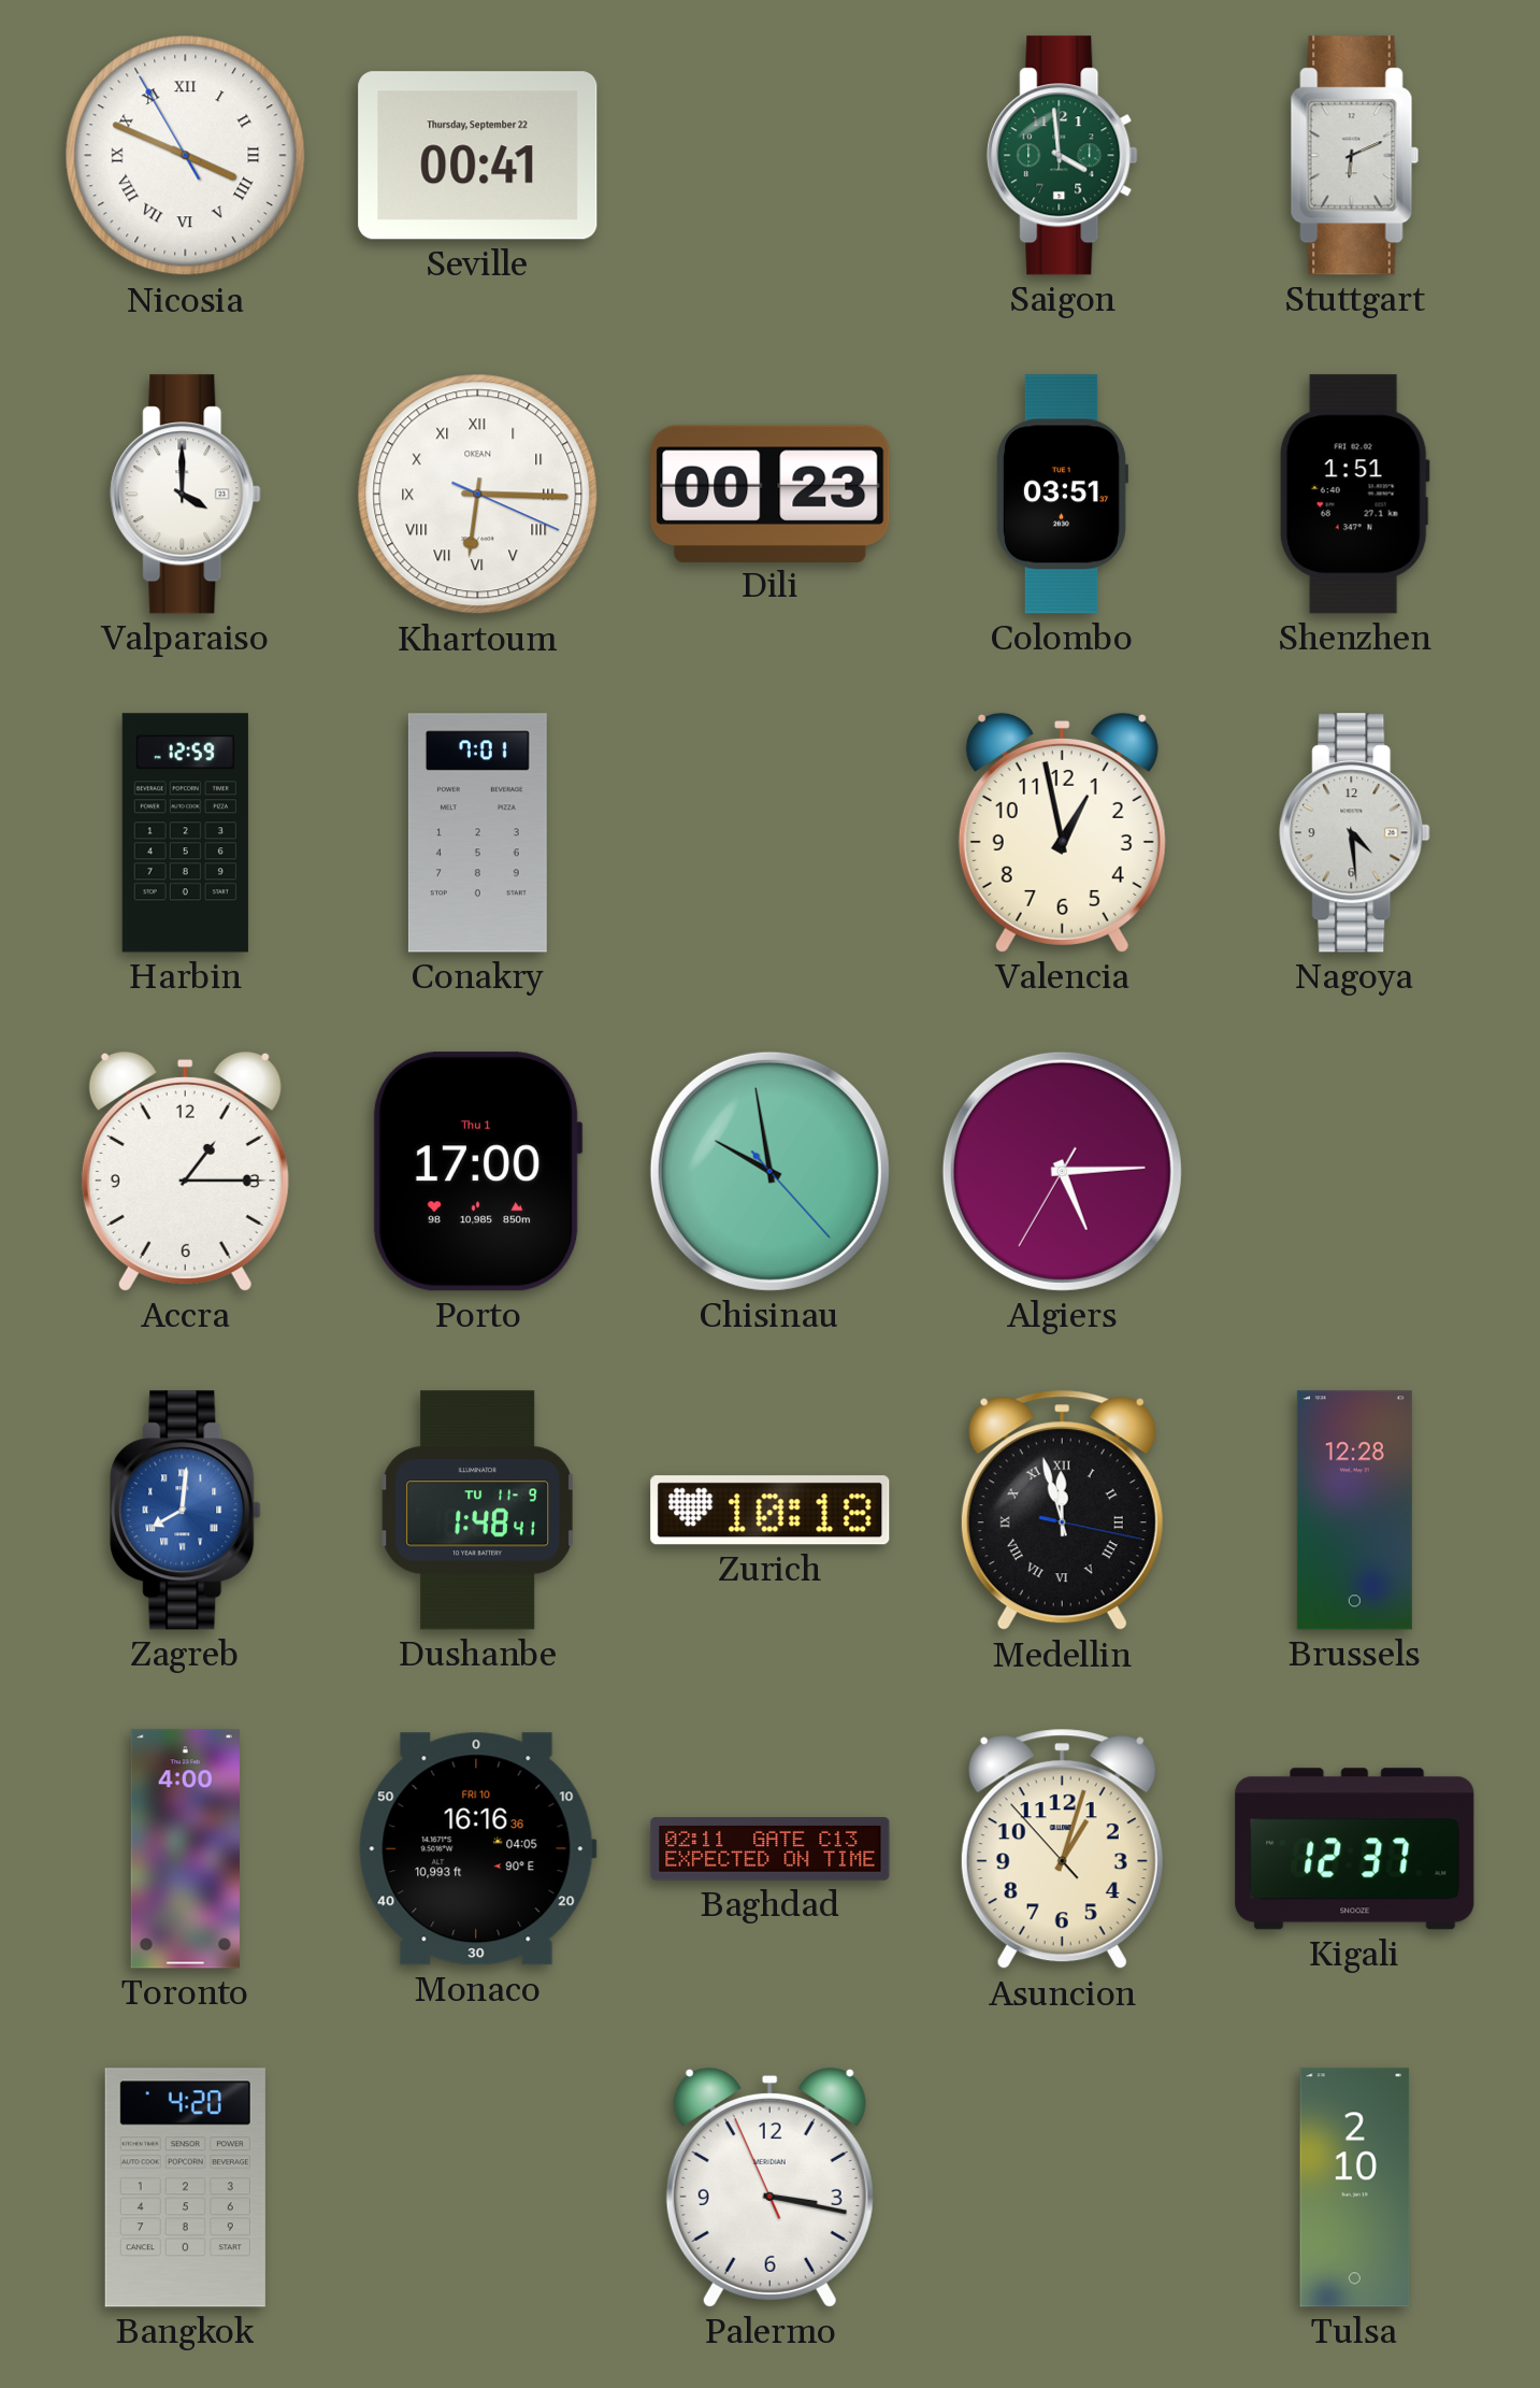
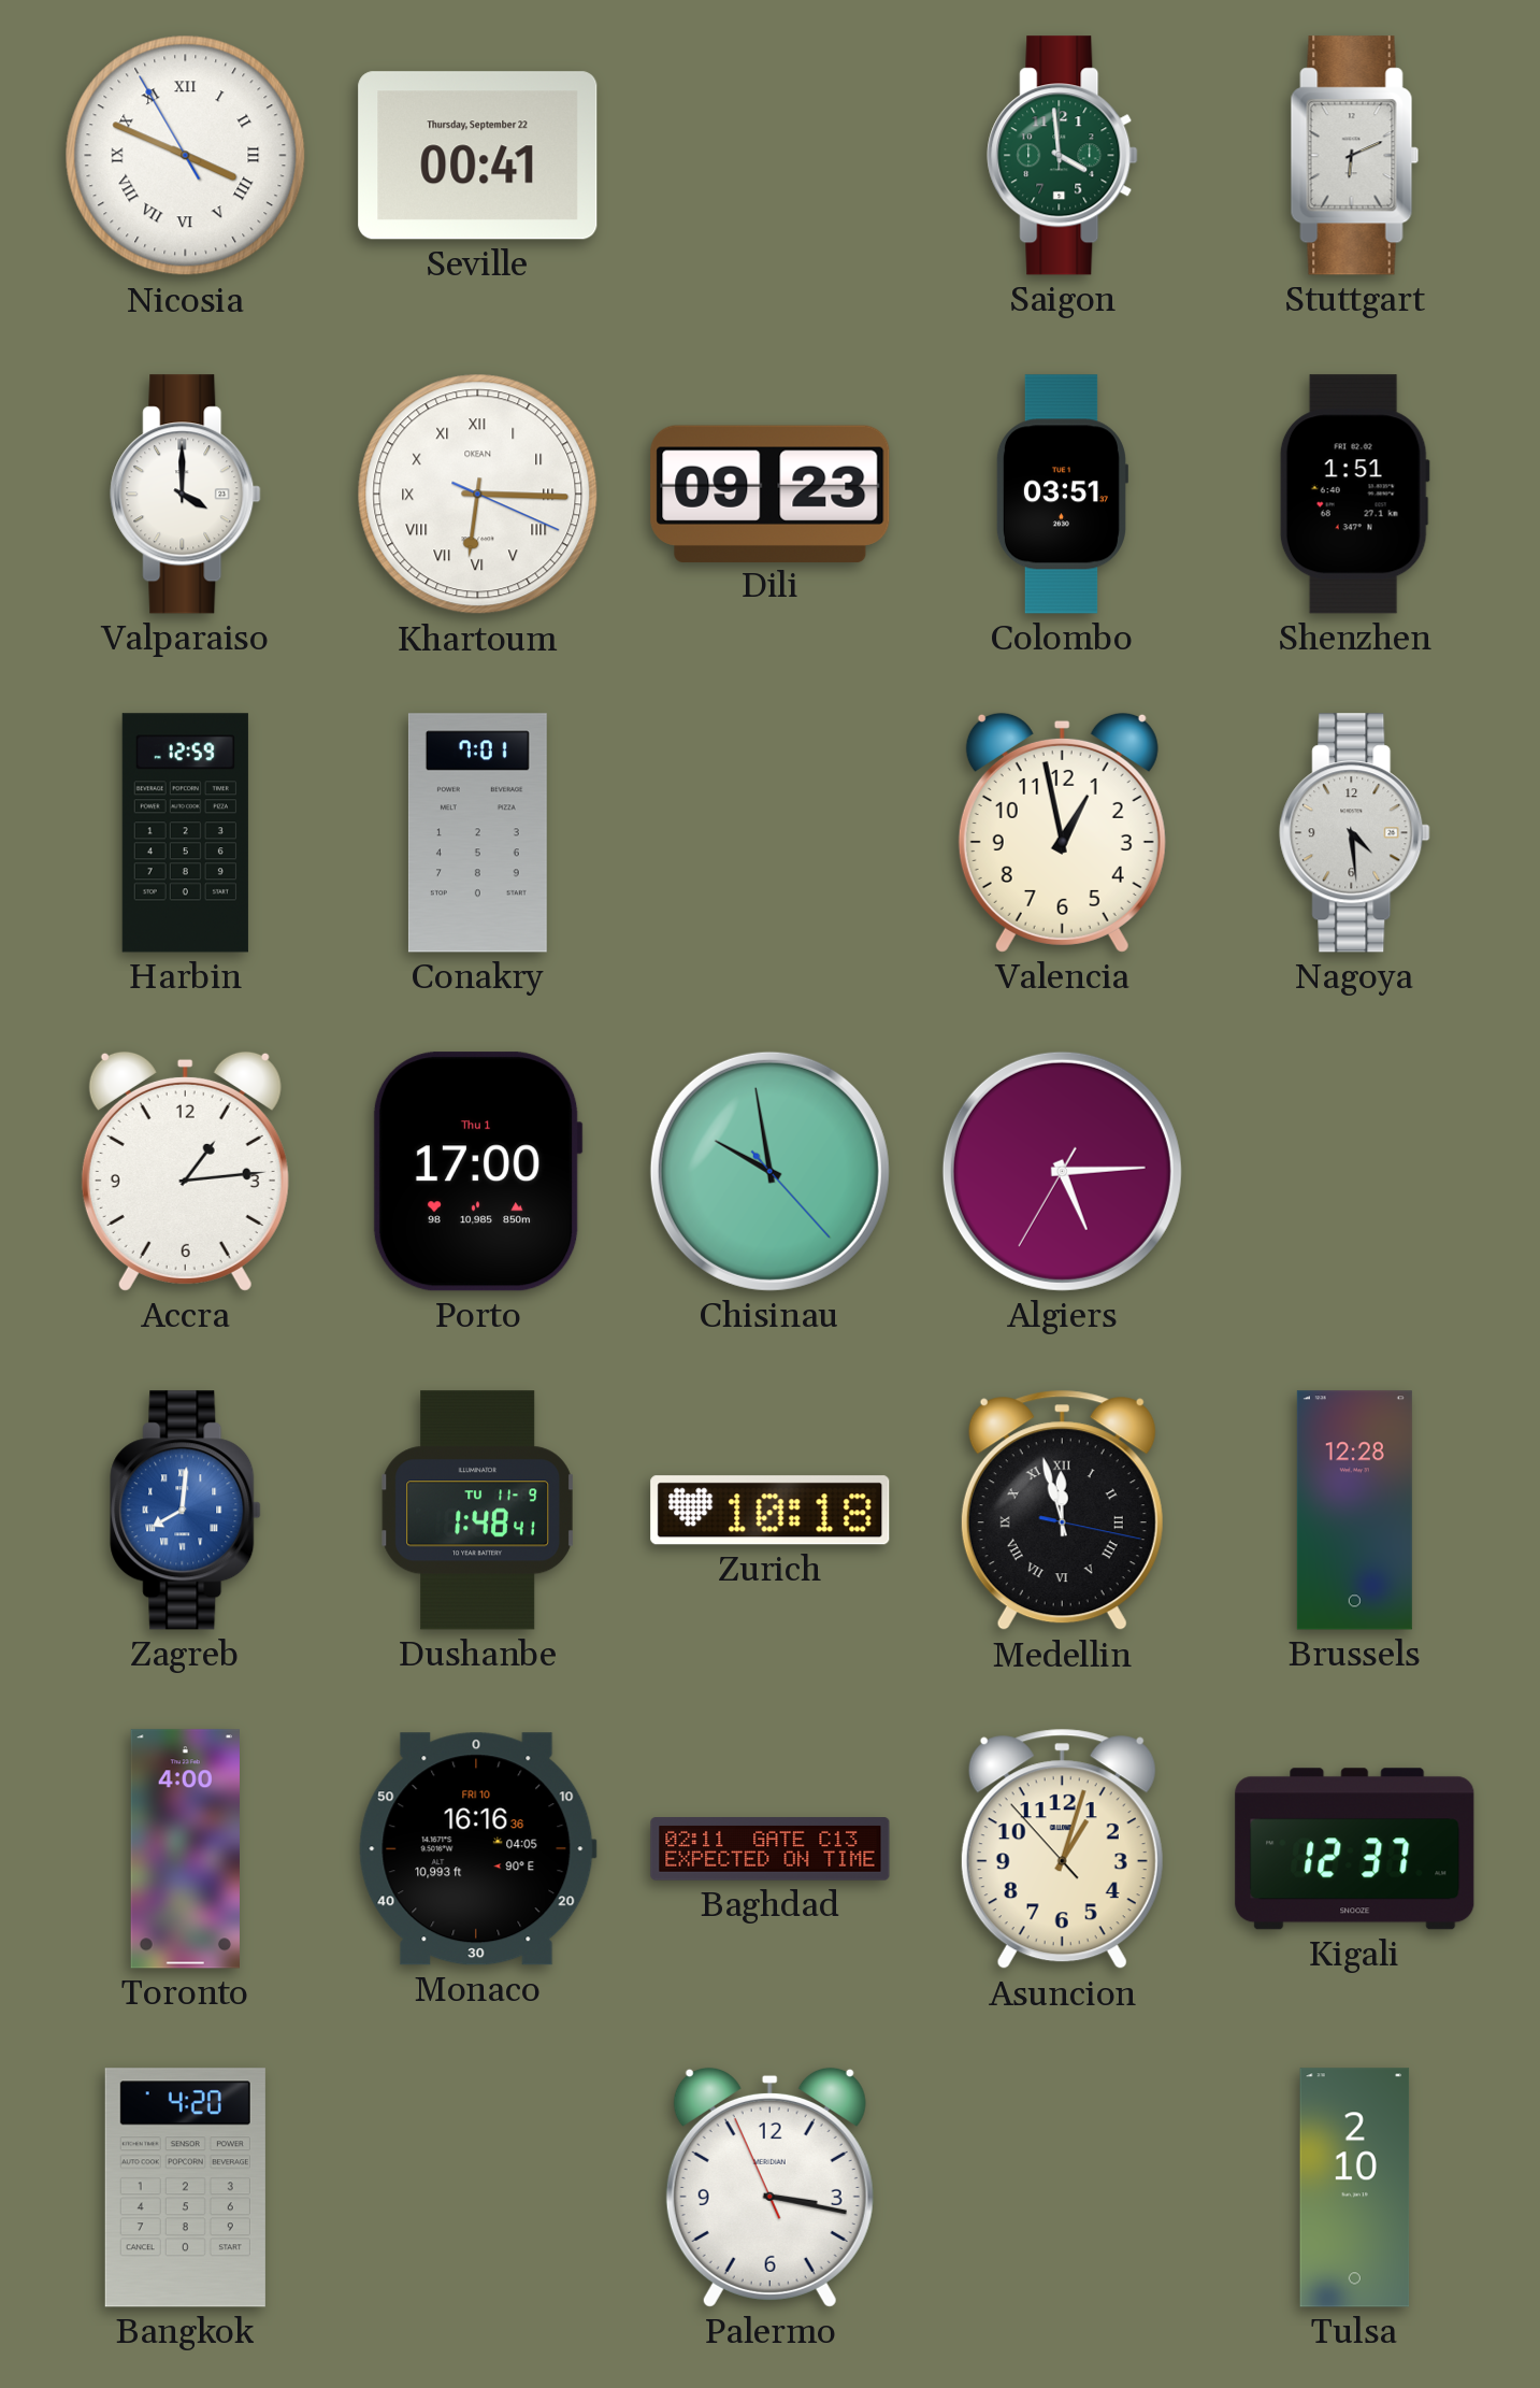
Dili: 00:23 -> 09:23
Accra: 1:15 -> 1:14
